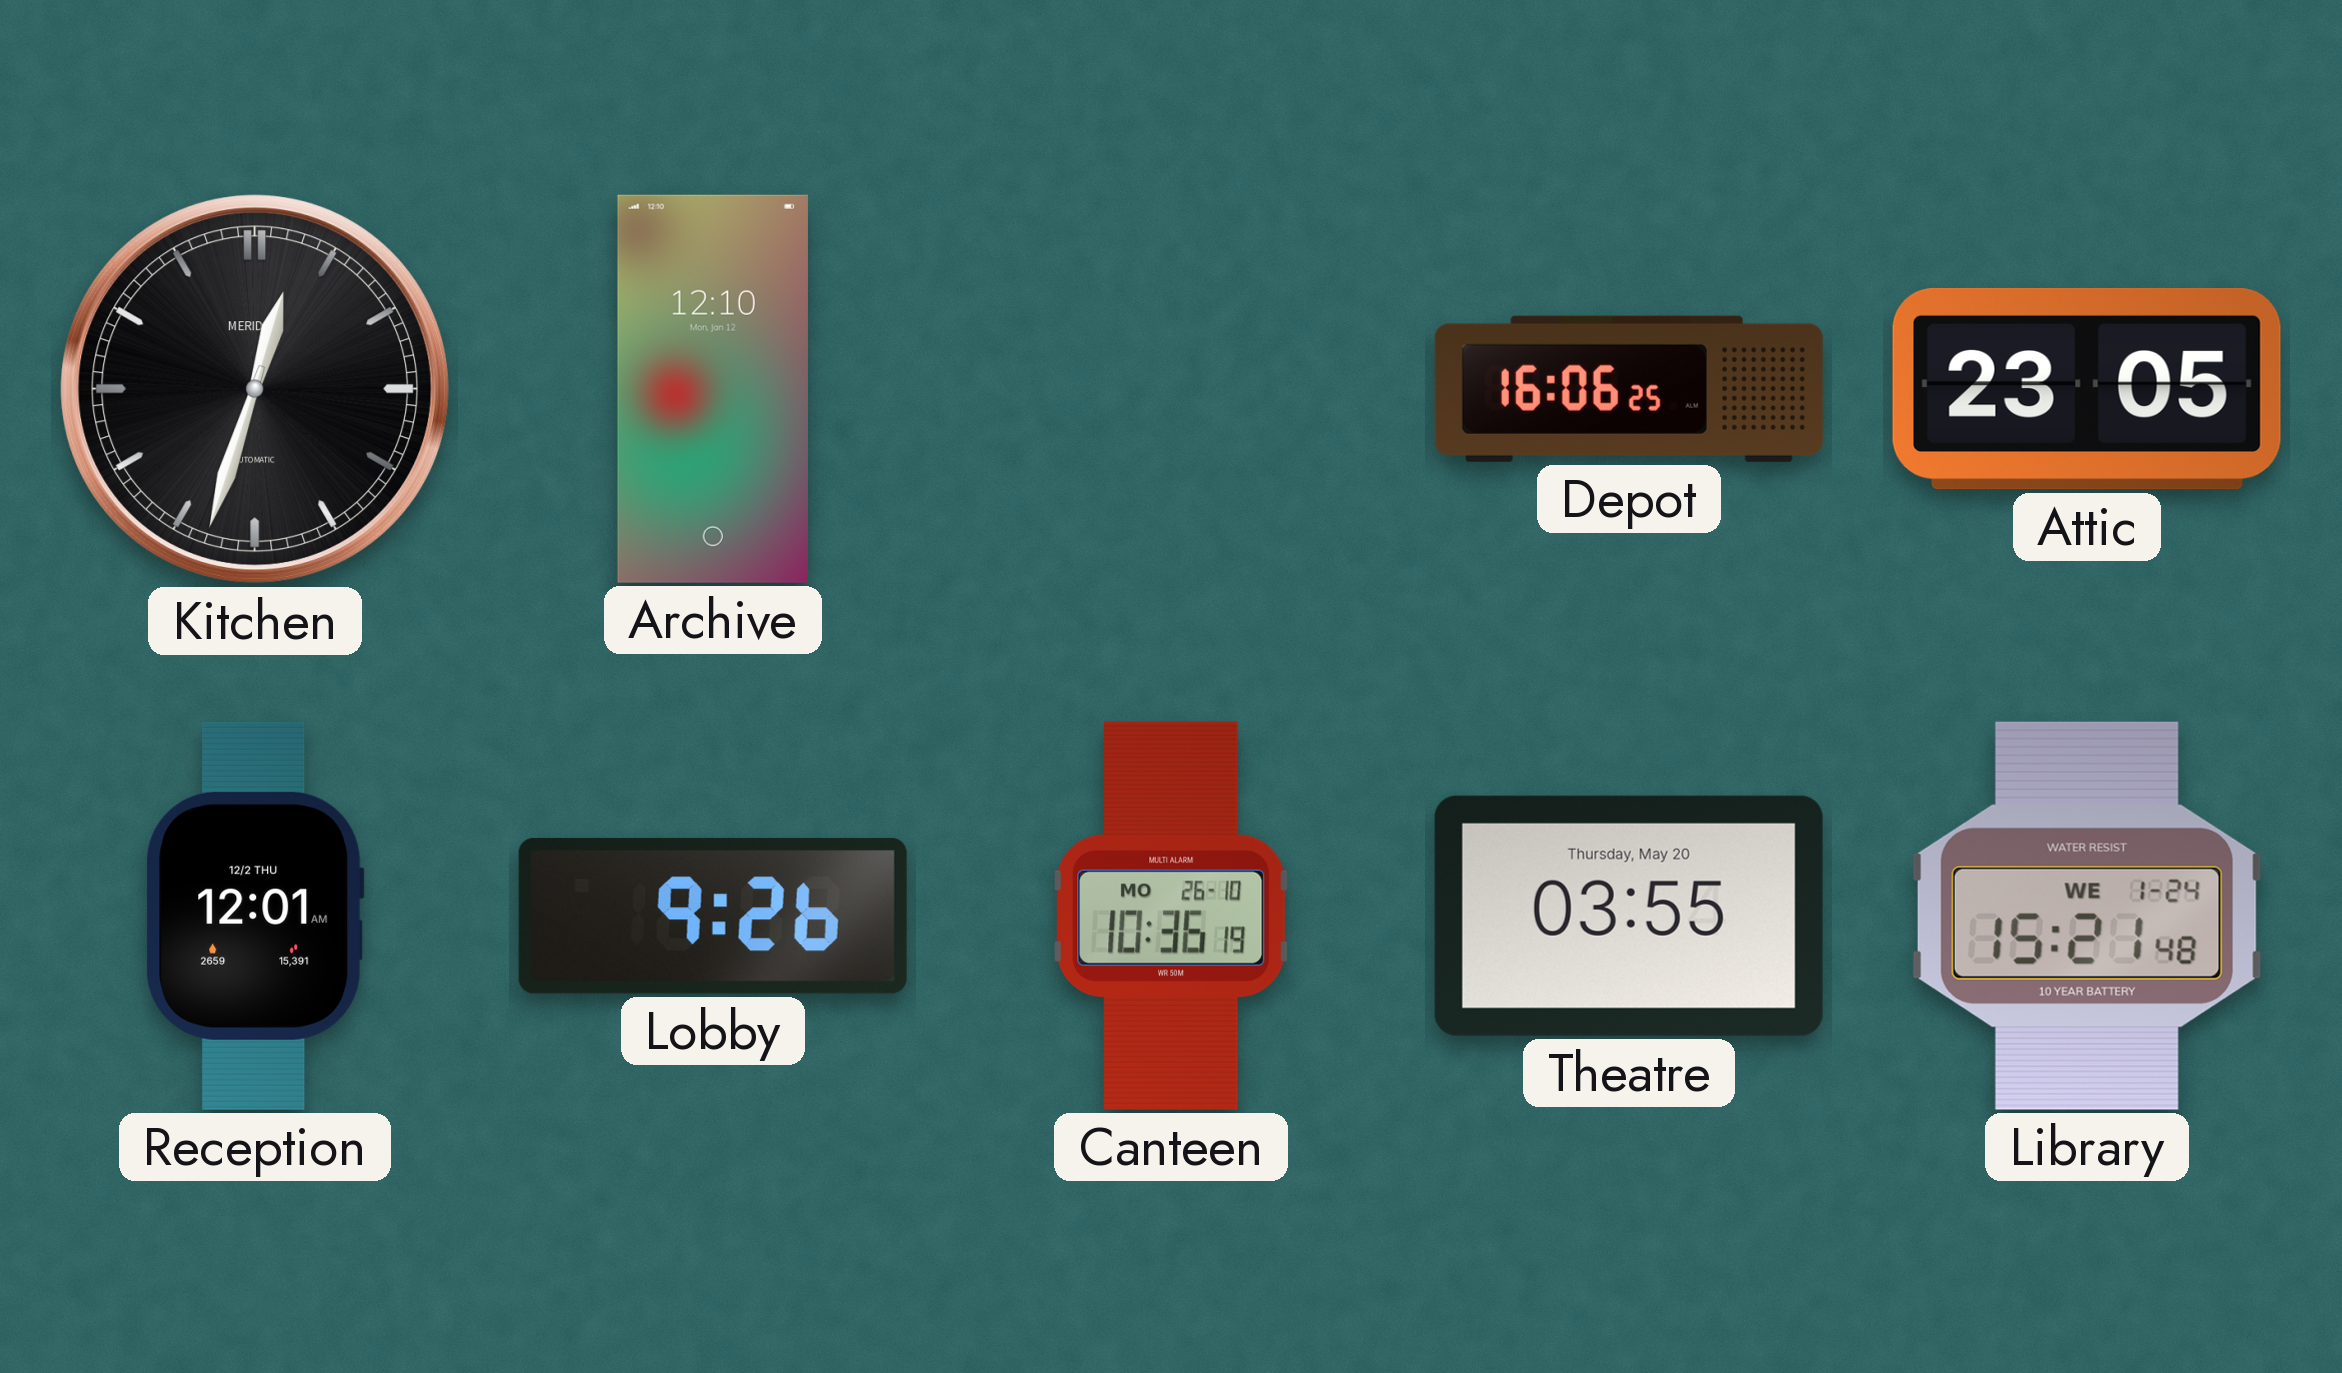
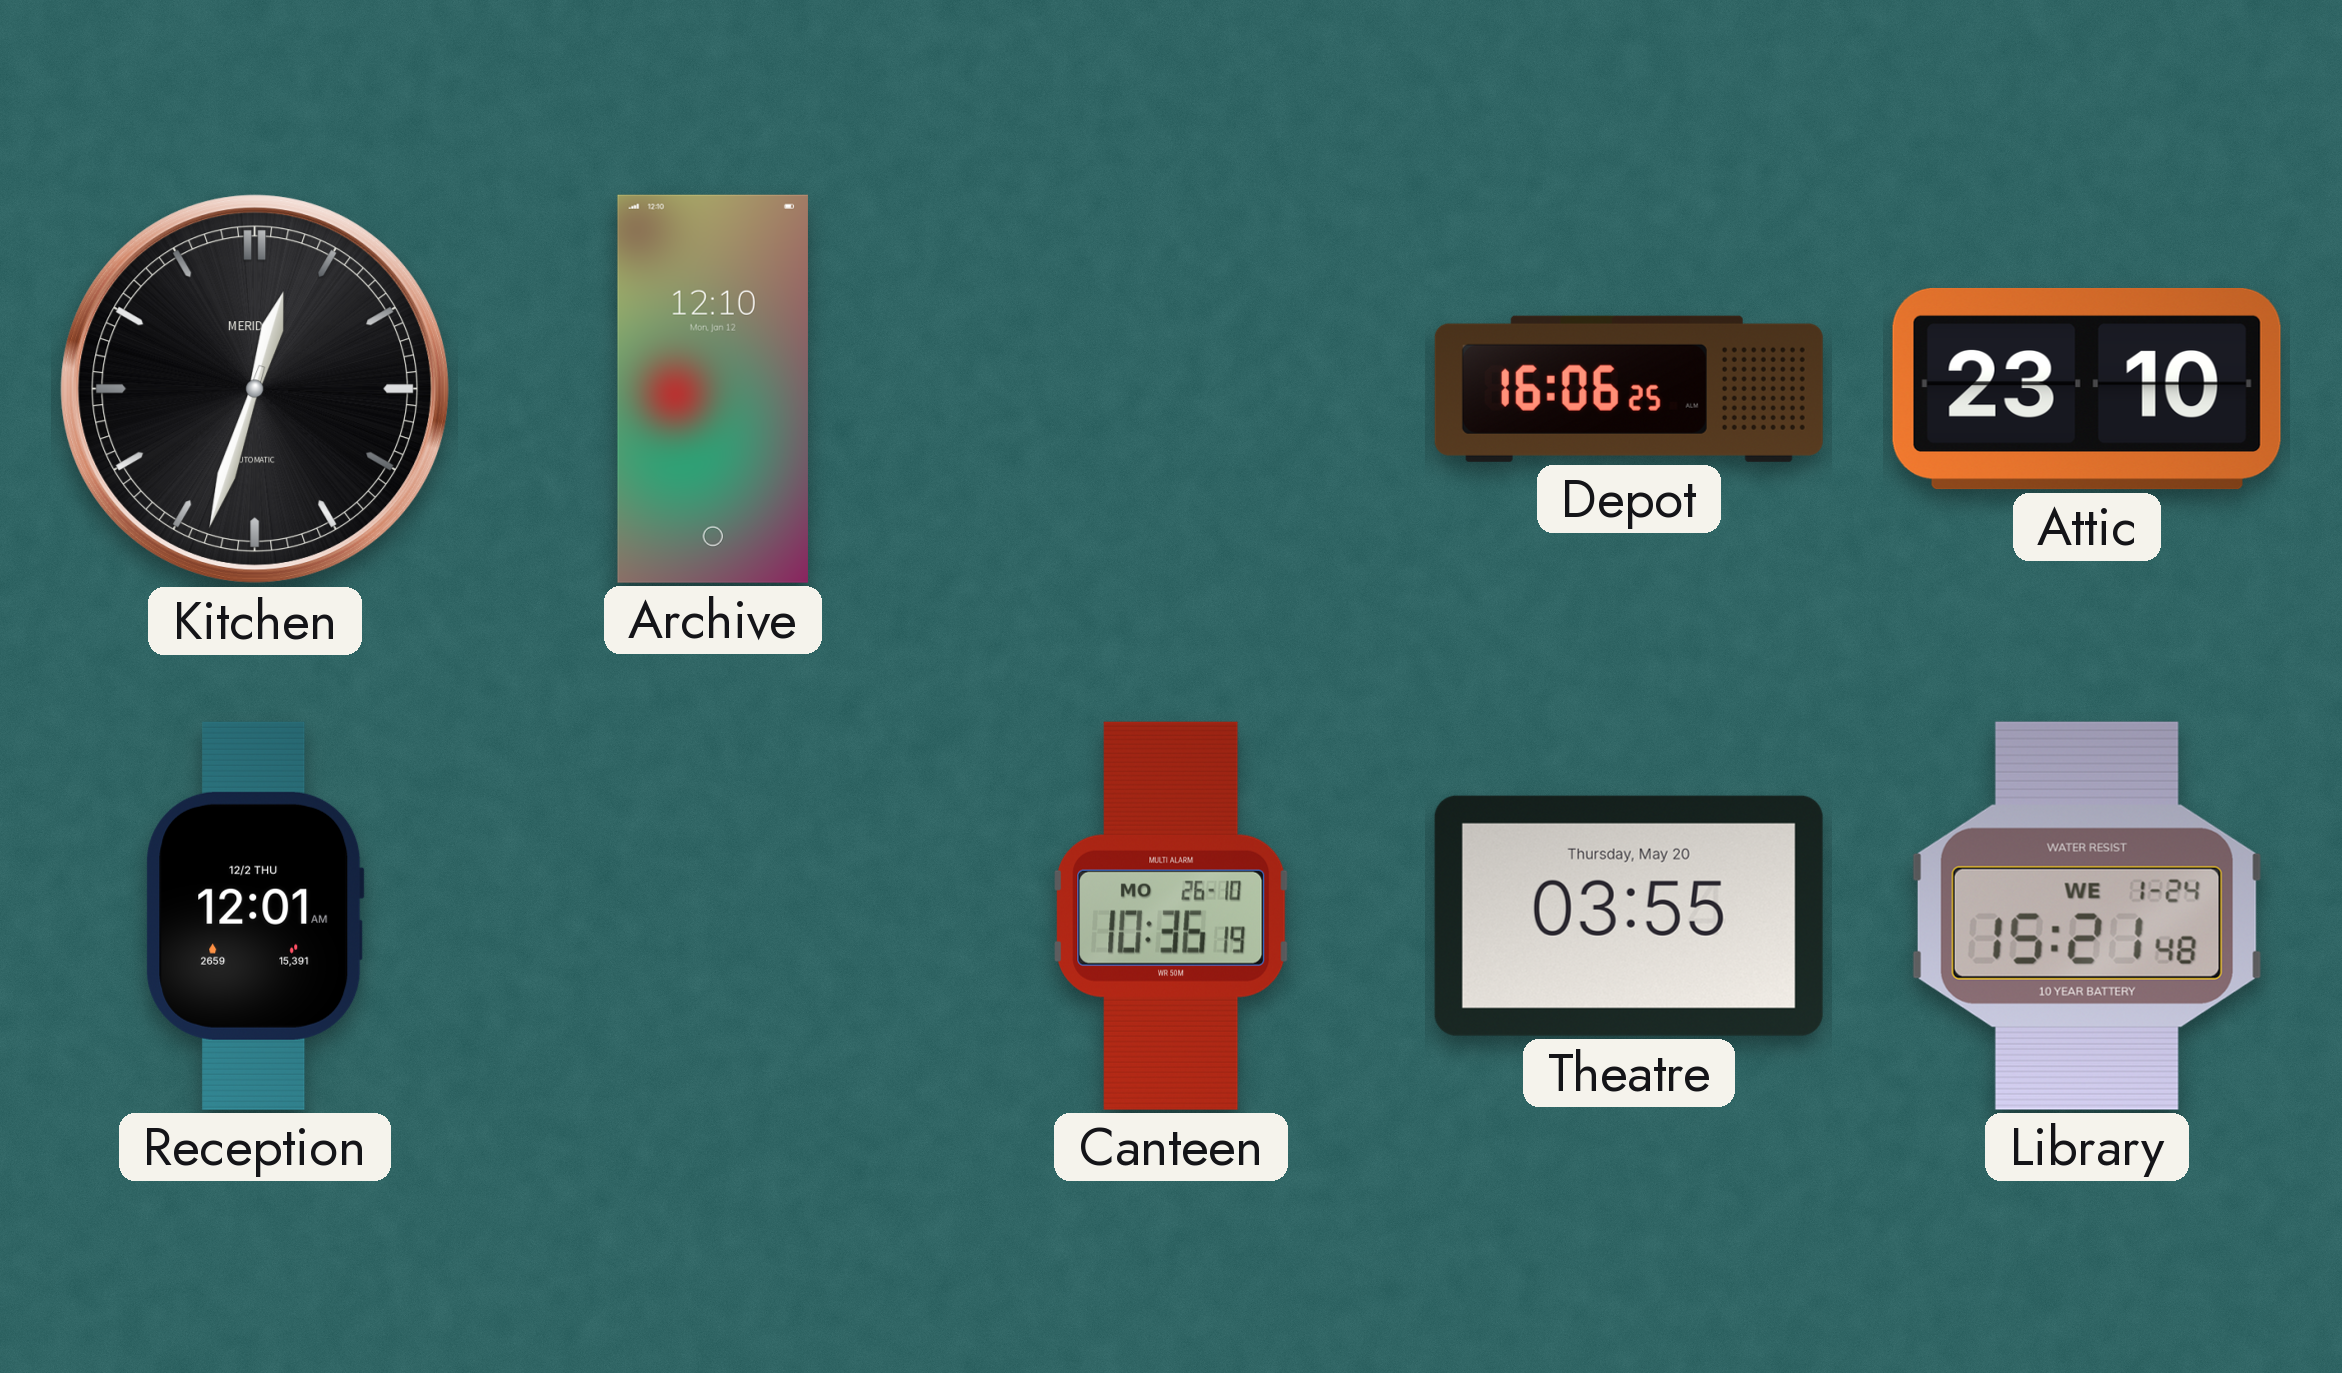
Attic: 23:05 -> 23:10
Lobby: 9:26 -> none
